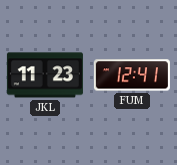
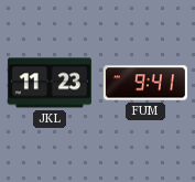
FUM: 12:41 -> 9:41
